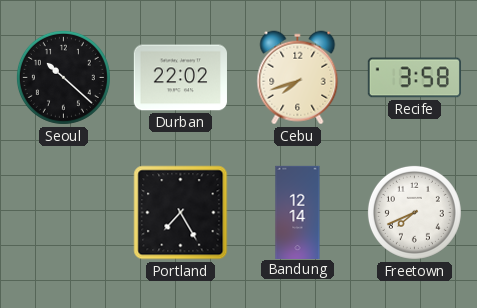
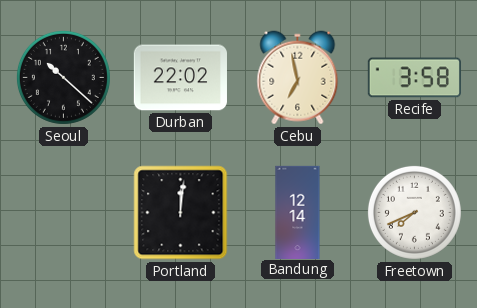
Cebu: 7:42 -> 6:58
Portland: 7:25 -> 12:01
